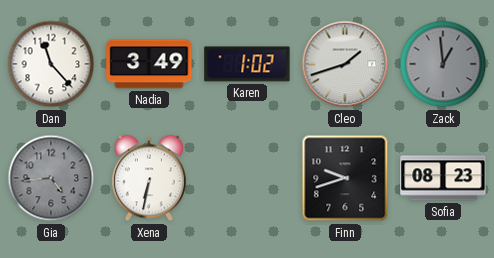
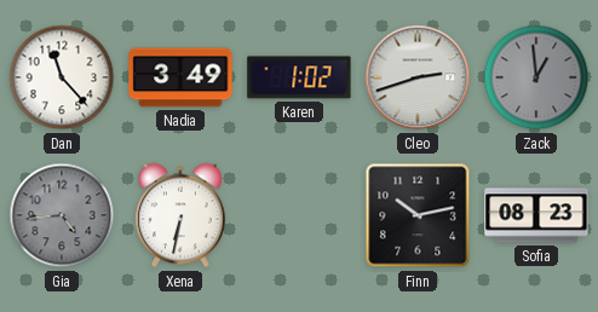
Cleo: 1:42 -> 2:42
Finn: 9:42 -> 10:13
